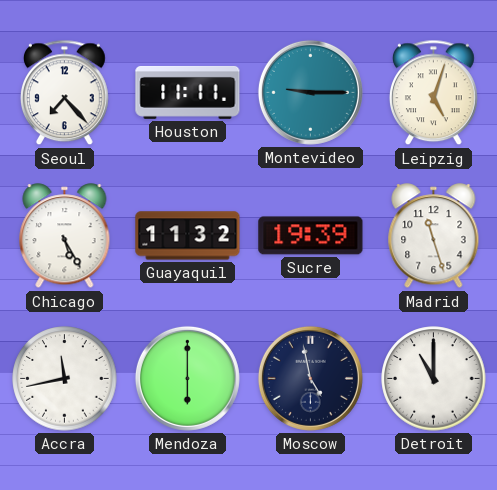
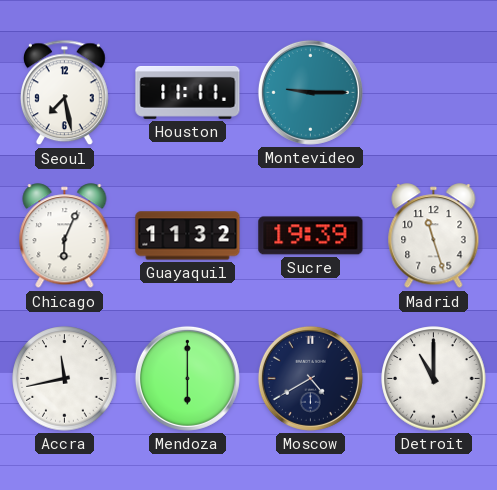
Seoul: 7:23 -> 7:28
Leipzig: 5:03 -> none
Chicago: 5:25 -> 6:04
Moscow: 4:58 -> 4:40
